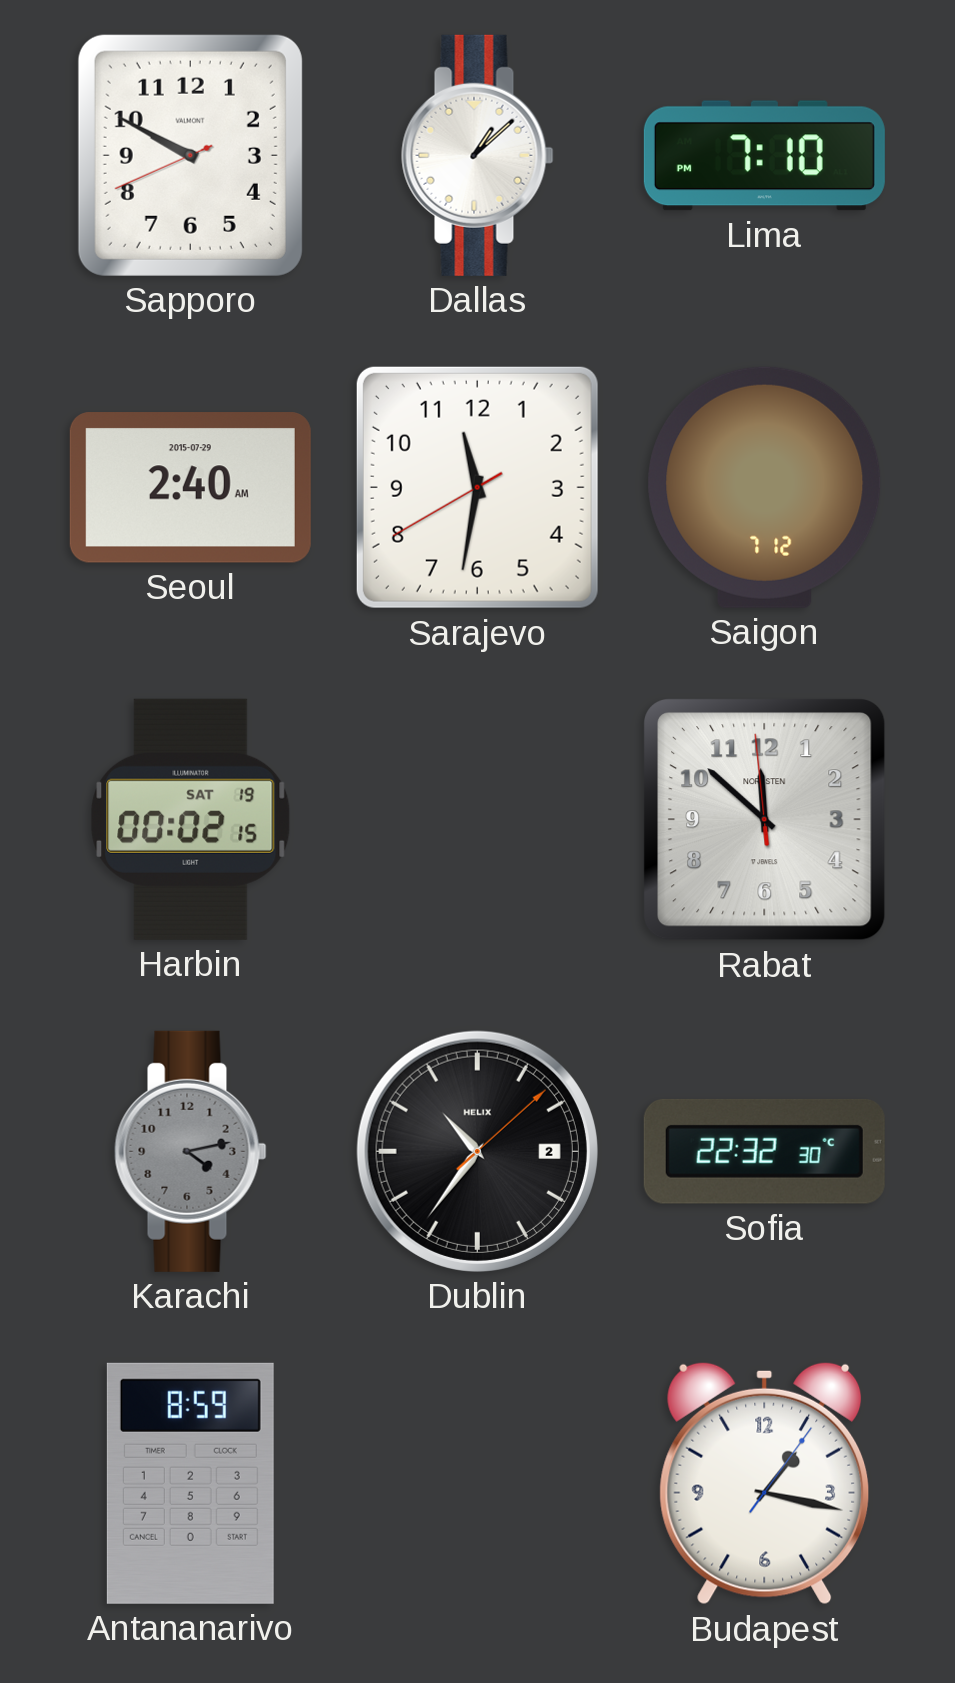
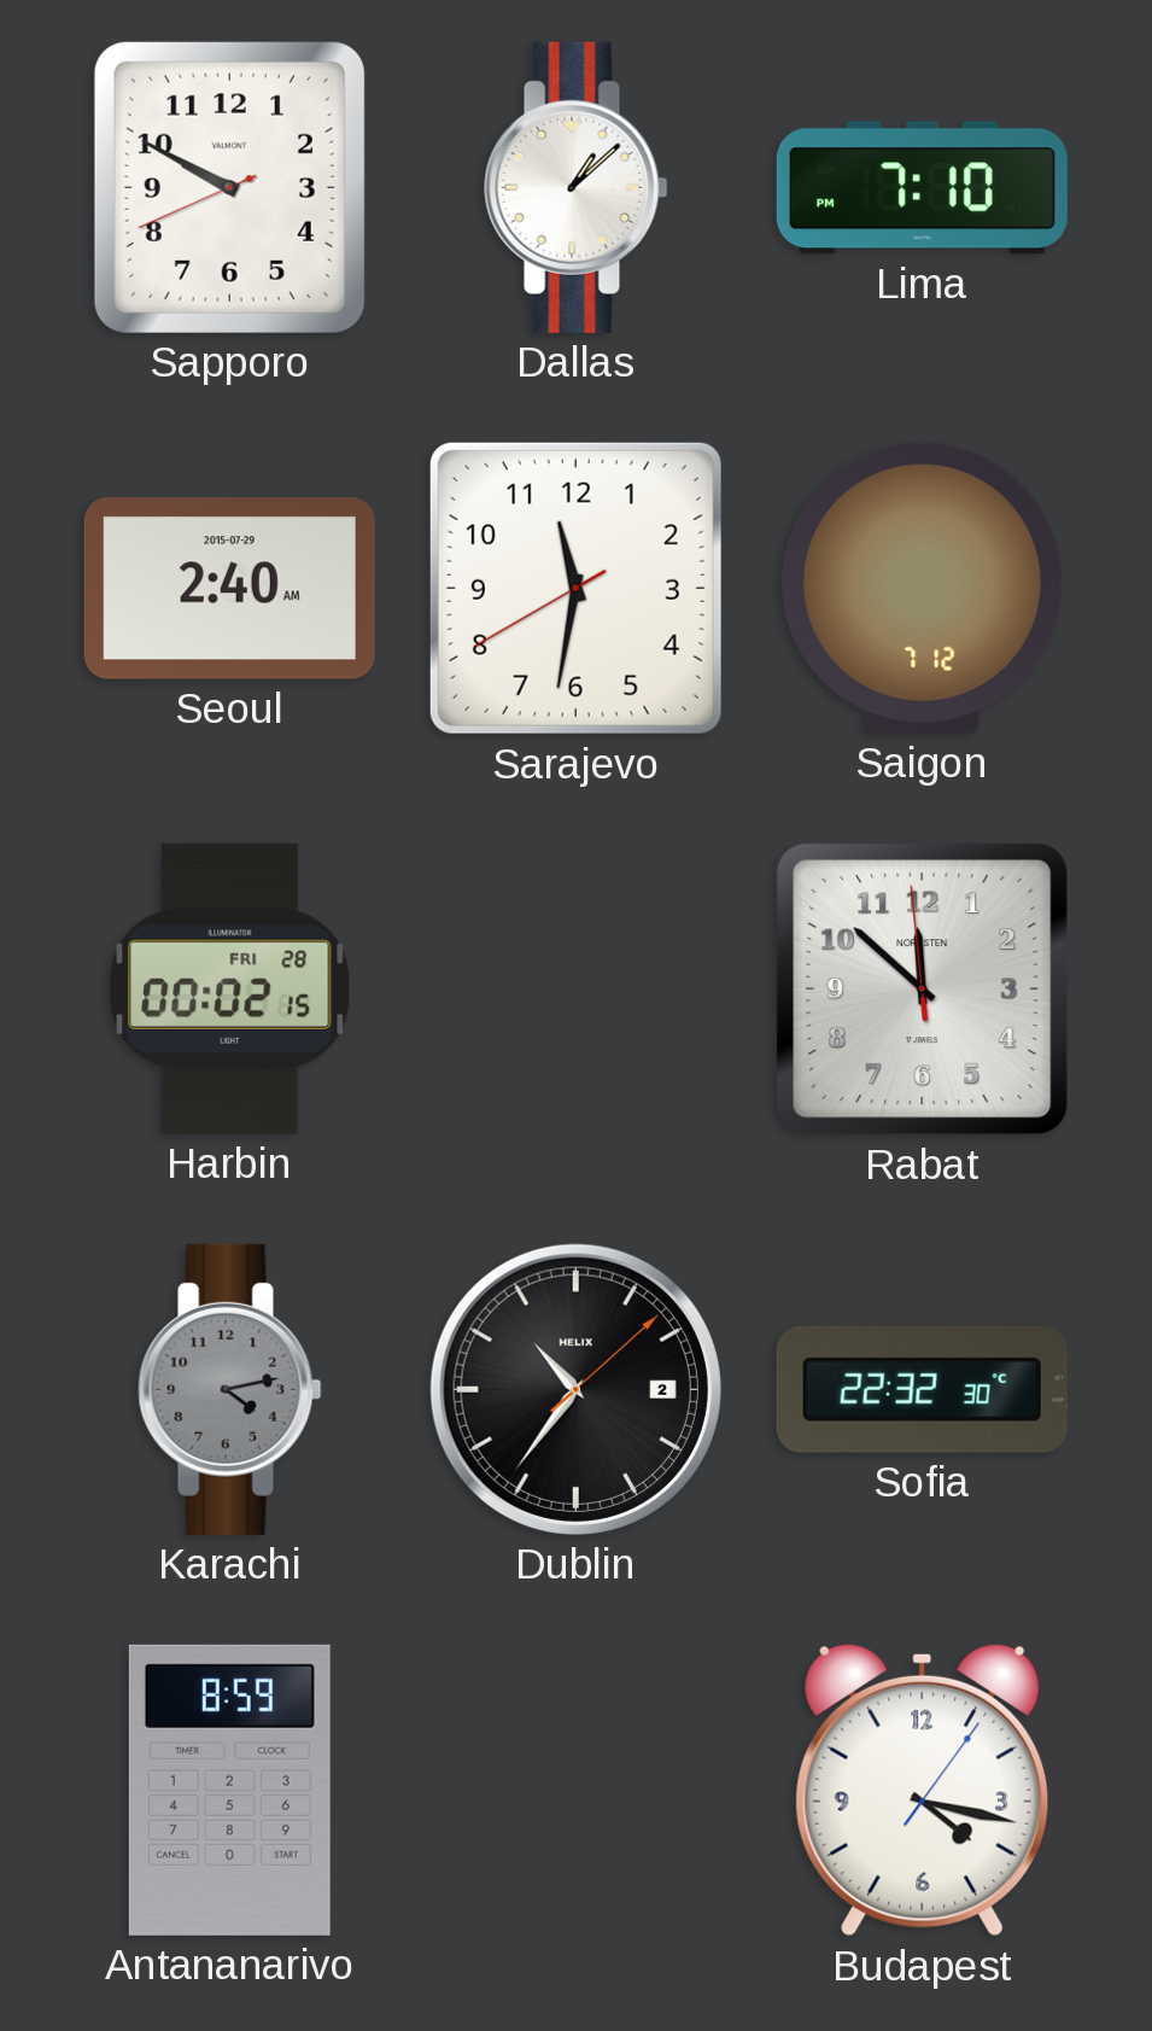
Harbin date: SAT 19 -> FRI 28
Budapest: 1:17 -> 4:17
